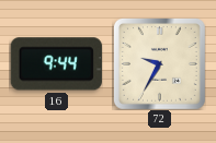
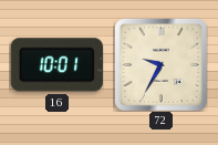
16: 9:44 -> 10:01
